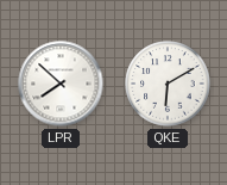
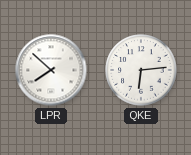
QKE: 6:10 -> 6:14
